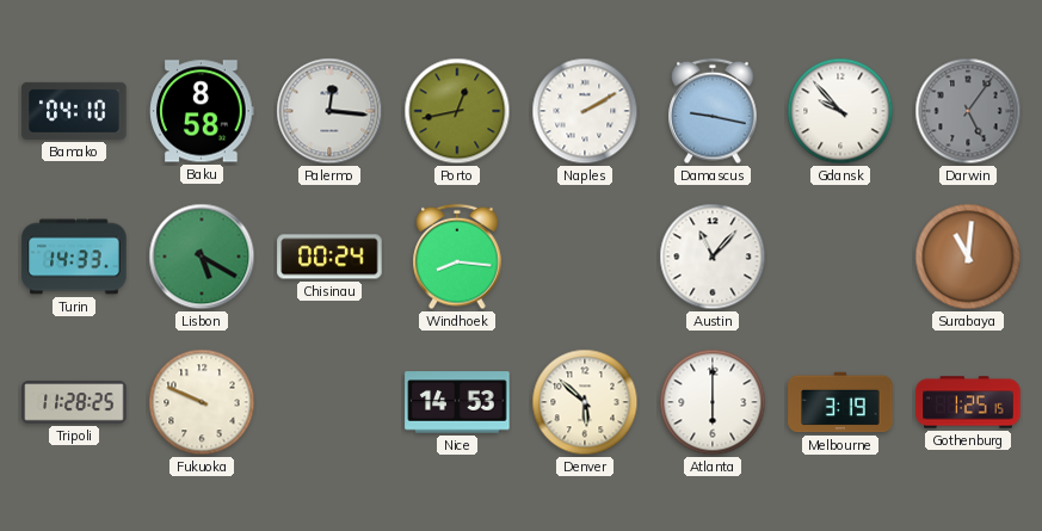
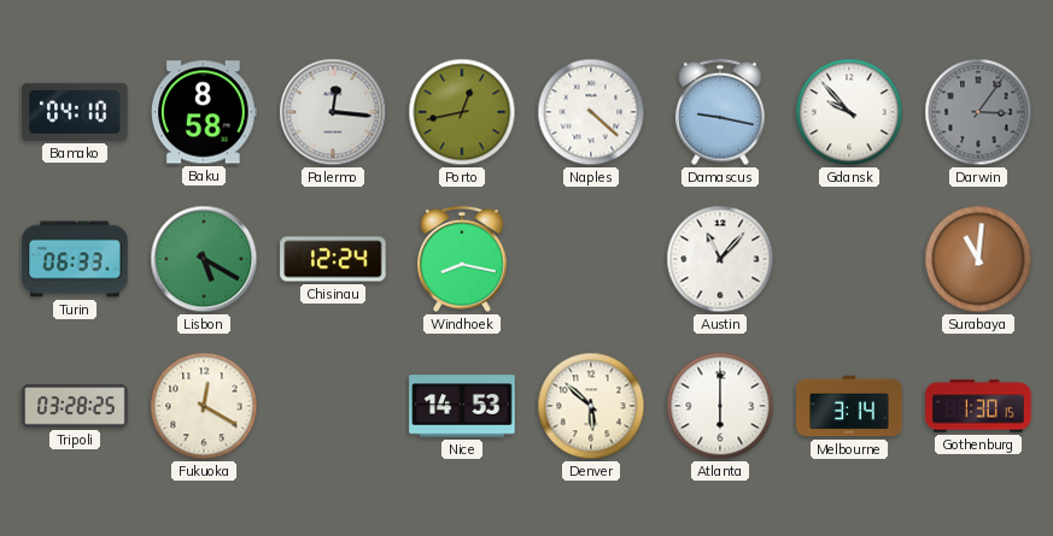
Naples: 2:10 -> 4:22
Darwin: 5:06 -> 3:06
Turin: 14:33 -> 06:33
Chisinau: 00:24 -> 12:24
Windhoek: 8:16 -> 8:17
Tripoli: 11:28 -> 03:28
Fukuoka: 9:49 -> 12:20
Melbourne: 3:19 -> 3:14
Gothenburg: 1:25 -> 1:30
